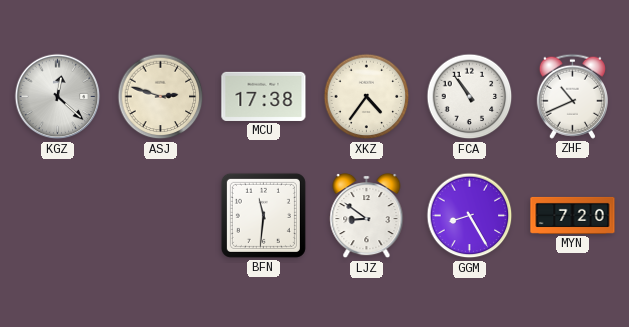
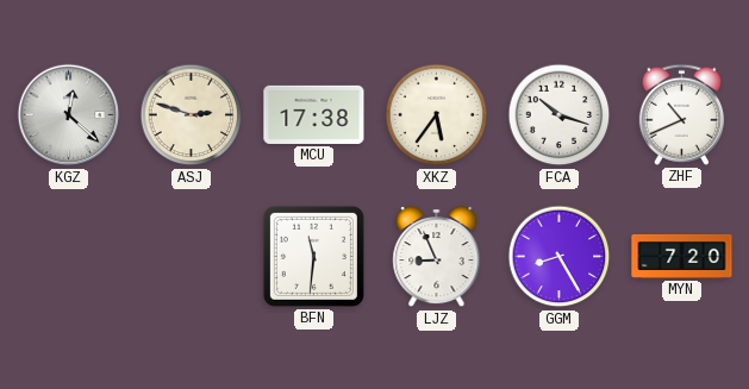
XKZ: 4:36 -> 5:36
FCA: 10:54 -> 10:18
LJZ: 8:51 -> 8:56
